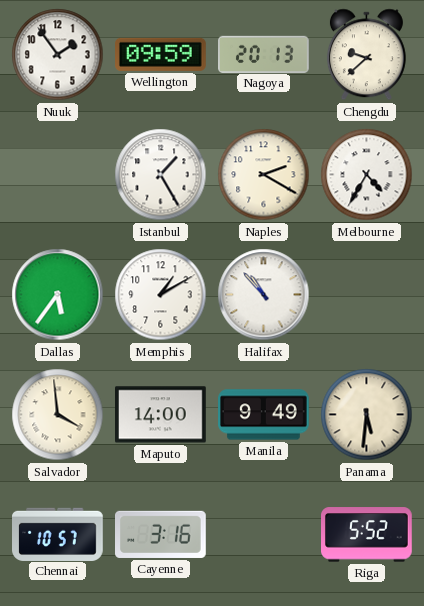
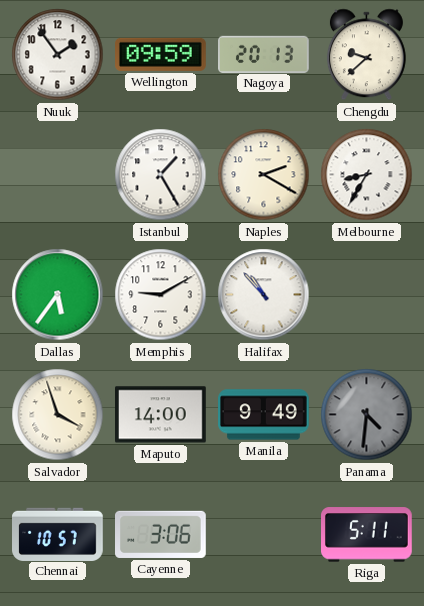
Melbourne: 4:35 -> 8:35
Memphis: 1:10 -> 9:10
Salvador: 3:59 -> 3:57
Panama: 5:31 -> 4:31
Panama dial: cream -> grey
Cayenne: 3:16 -> 3:06
Riga: 5:52 -> 5:11
